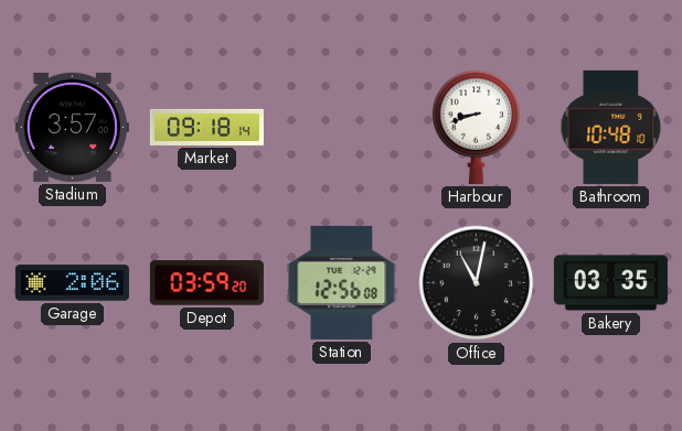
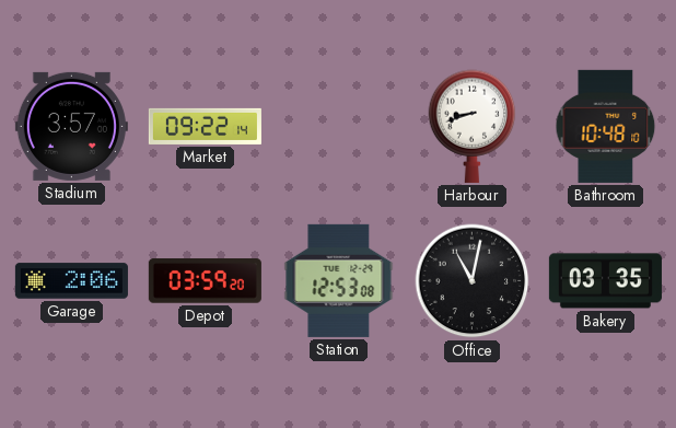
Market: 09:18 -> 09:22
Station: 12:56 -> 12:53
